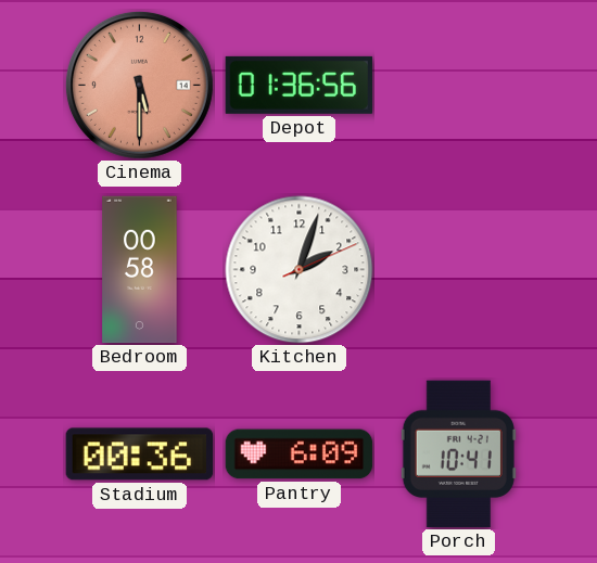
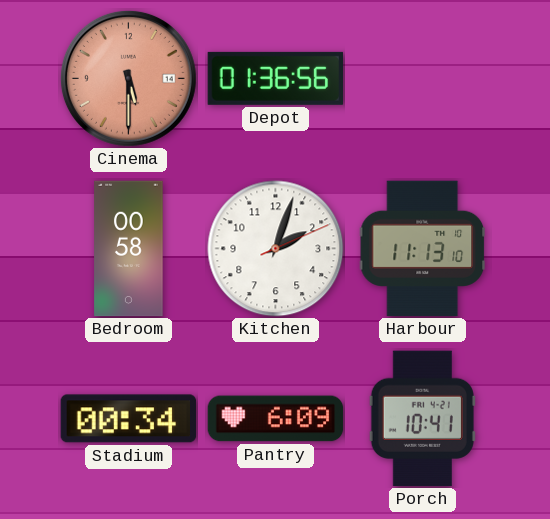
Harbour: none -> 11:13
Stadium: 00:36 -> 00:34
